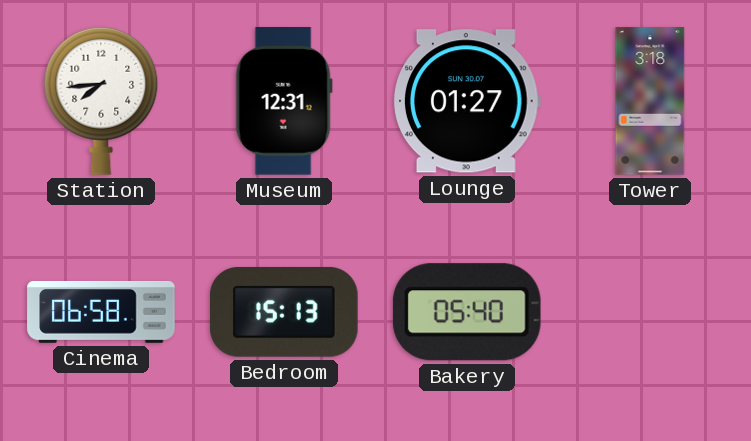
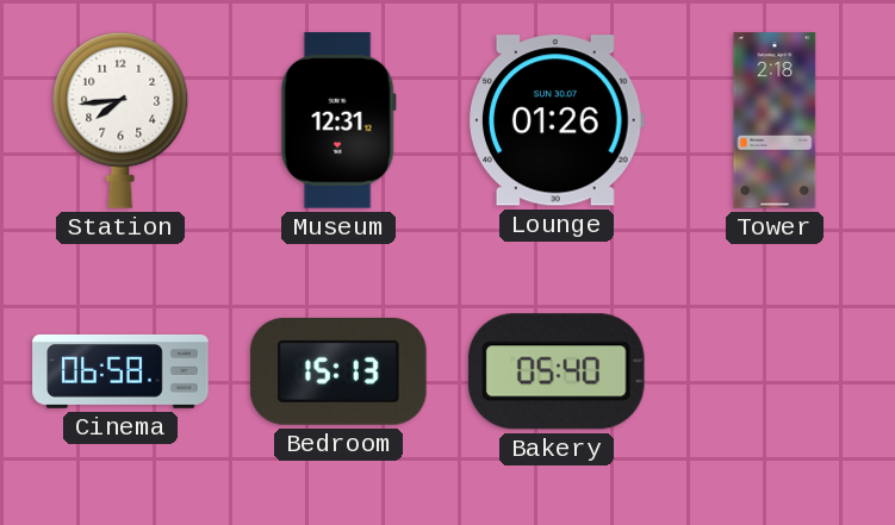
Lounge: 01:27 -> 01:26
Tower: 3:18 -> 2:18
